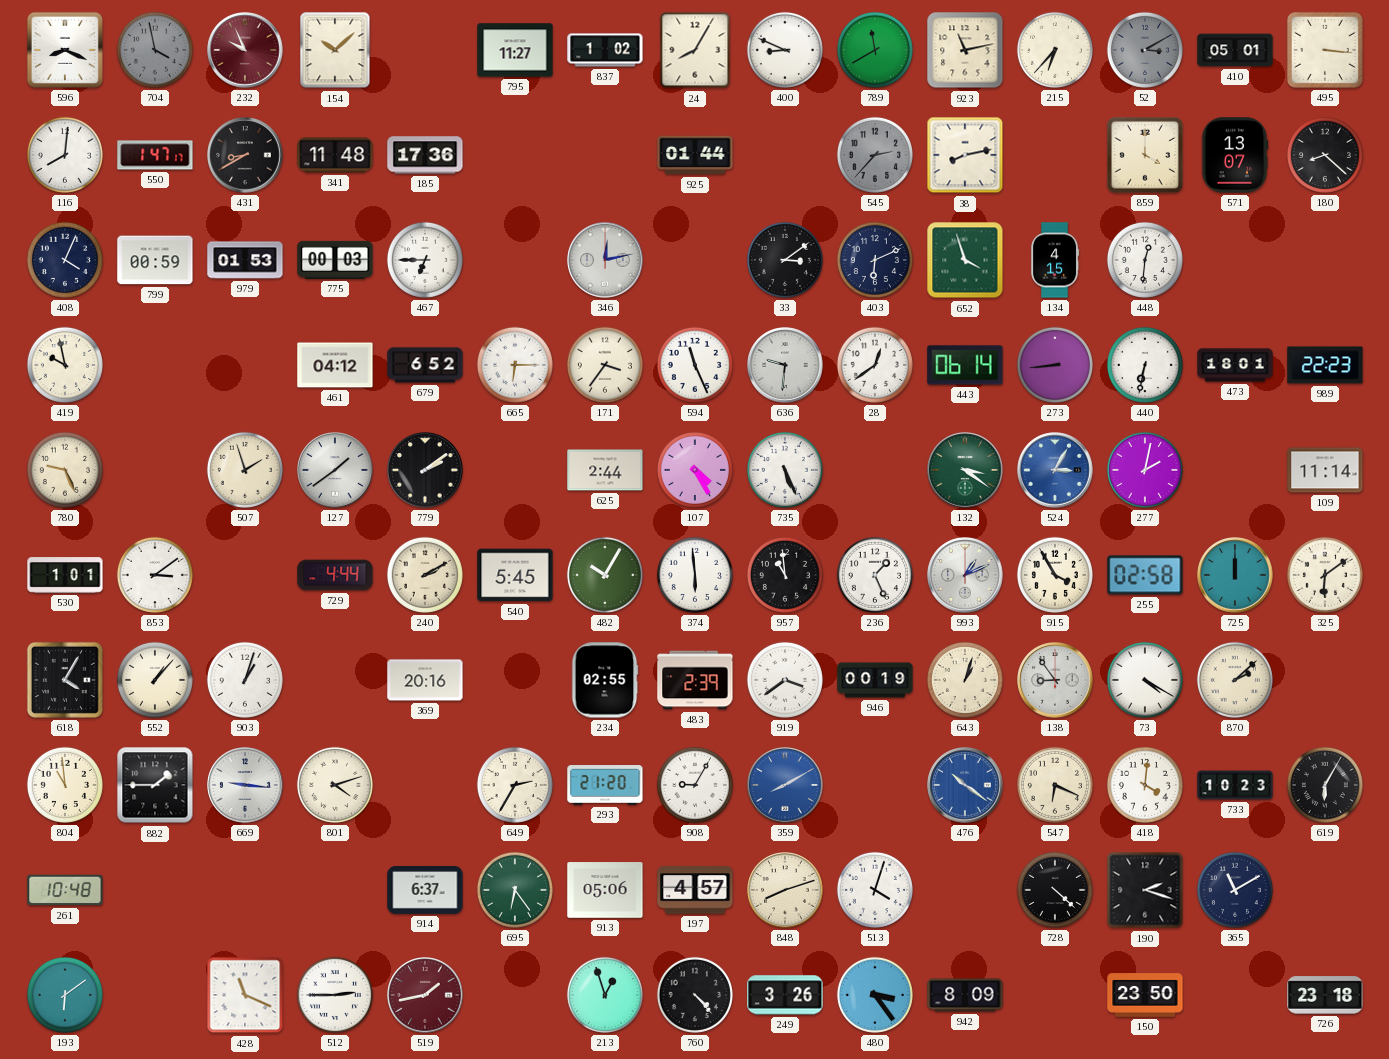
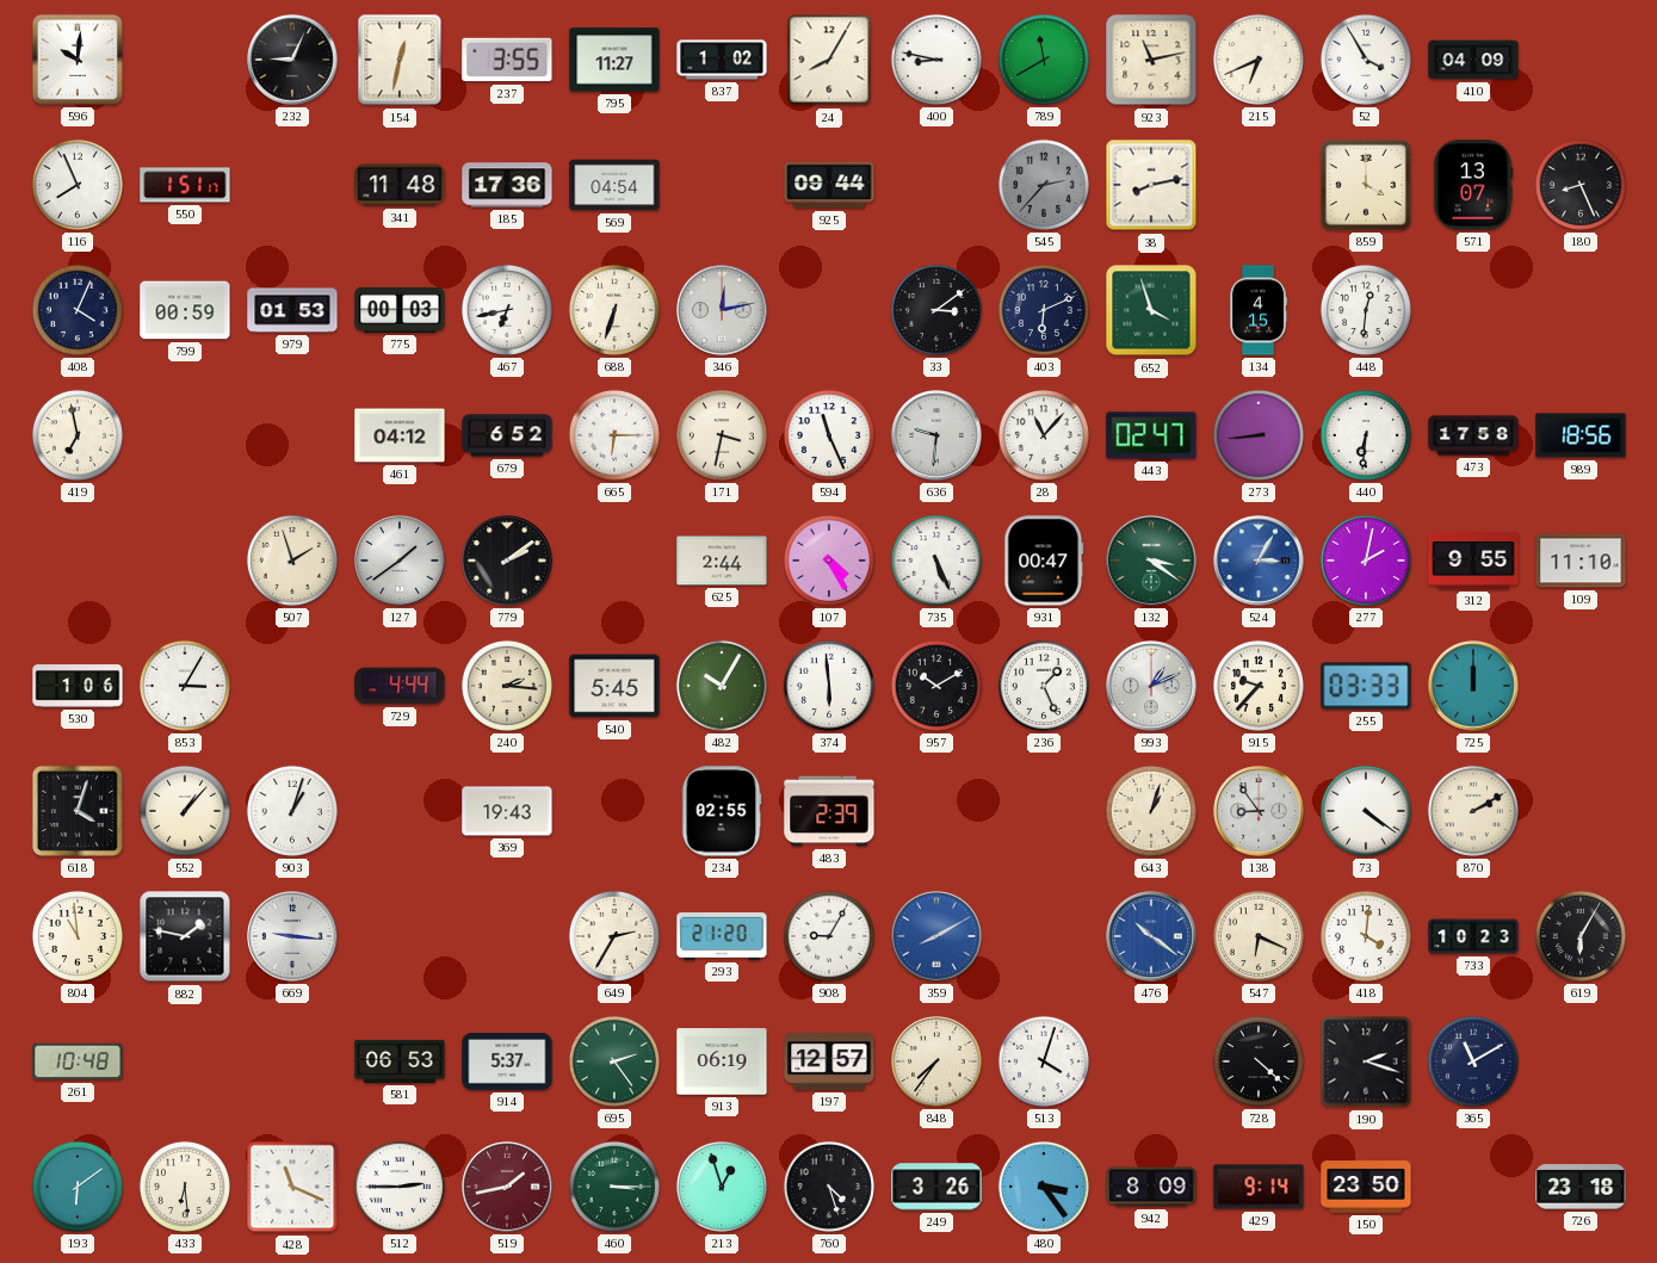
596: 8:19 -> 10:01
704: 3:58 -> none
232: 9:56 -> 9:04
232 dial: burgundy -> black
154: 10:08 -> 12:32
237: none -> 3:55
400: 8:49 -> 8:47
215: 6:37 -> 6:41
52: 3:10 -> 3:55
52 dial: grey -> white
410: 05:01 -> 04:09
495: 3:16 -> none
116: 8:01 -> 7:56
550: 1:47 -> 1:51
431: 8:40 -> none
569: none -> 04:54
925: 01:44 -> 09:44
180: 8:22 -> 8:26
467: 6:45 -> 6:43
688: none -> 6:33
419: 9:58 -> 6:58
171: 3:36 -> 3:32
28: 12:39 -> 11:07
443: 06:14 -> 02:47
440: 6:32 -> 6:31
473: 18:01 -> 17:58
989: 22:23 -> 18:56
780: 9:26 -> none
931: none -> 00:47
312: none -> 9:55
109: 11:14 -> 11:10
530: 1:01 -> 1:06
853: 3:09 -> 3:05
240: 2:10 -> 2:16
957: 10:59 -> 10:10
915: 3:55 -> 9:37
255: 02:58 -> 03:33
325: 6:09 -> none
618: 4:05 -> 4:03
369: 20:16 -> 19:43
919: 3:39 -> none
946: 00:19 -> none
73: 4:20 -> 4:21
870: 2:08 -> 2:10
882: 1:45 -> 1:47
801: 4:12 -> none
581: none -> 06:53
914: 6:37 -> 5:37
695: 6:24 -> 2:24
913: 05:06 -> 06:19
197: 4:57 -> 12:57
848: 8:12 -> 7:36
433: none -> 6:29
460: none -> 3:15
760: 4:23 -> 4:27
429: none -> 9:14
